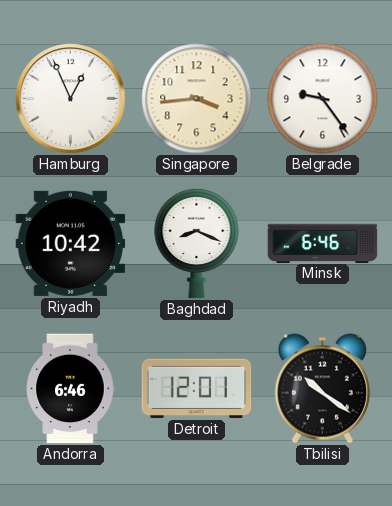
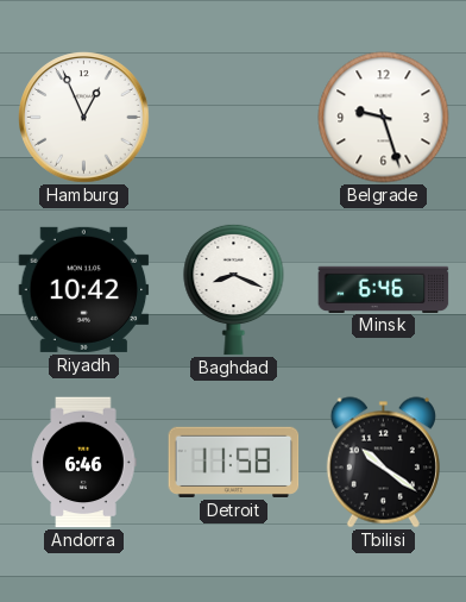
Singapore: 3:44 -> none
Belgrade: 9:24 -> 9:27
Detroit: 12:01 -> 11:58
